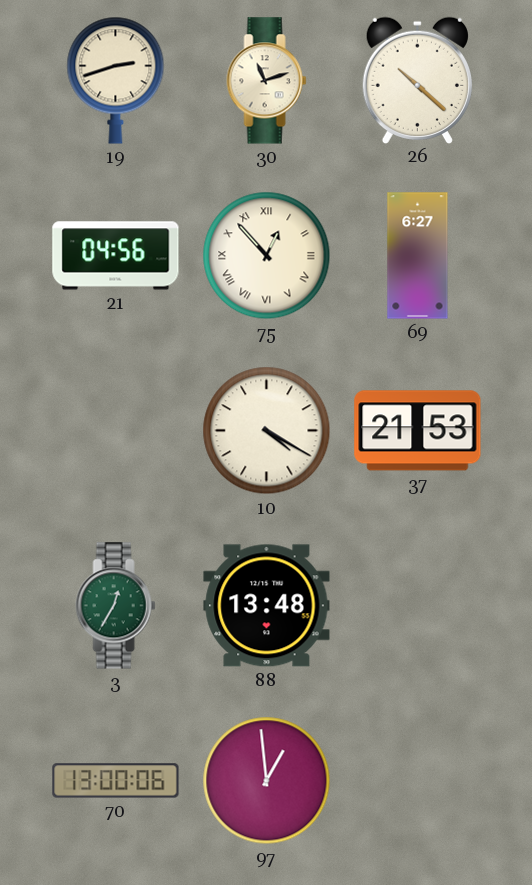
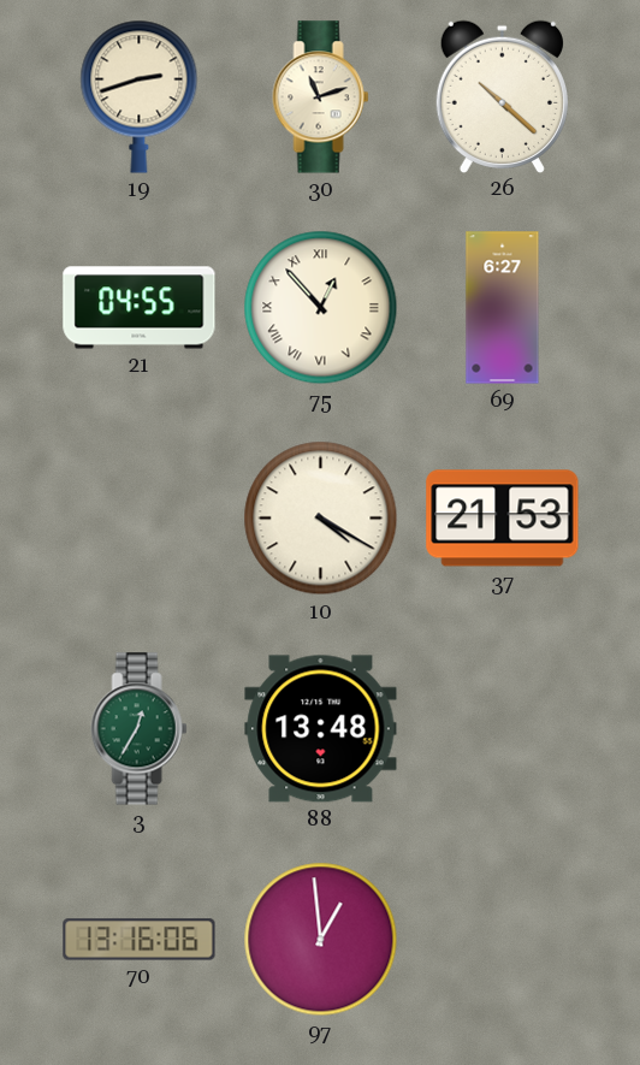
21: 04:56 -> 04:55
70: 13:00 -> 13:16
